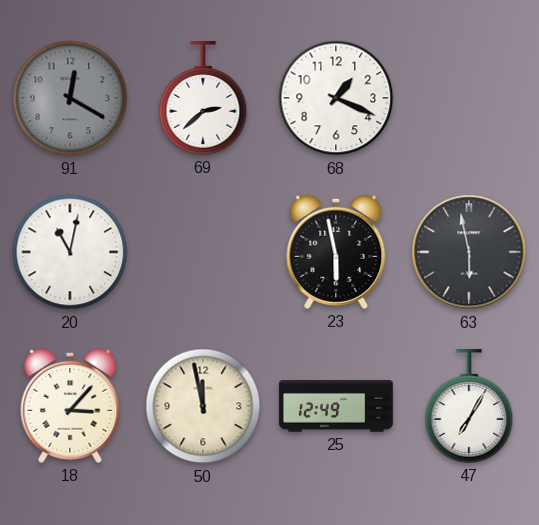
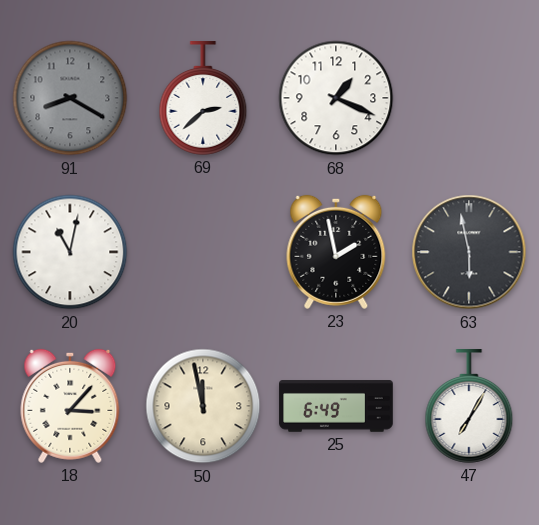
91: 12:20 -> 8:20
23: 5:58 -> 1:58
25: 12:49 -> 6:49
